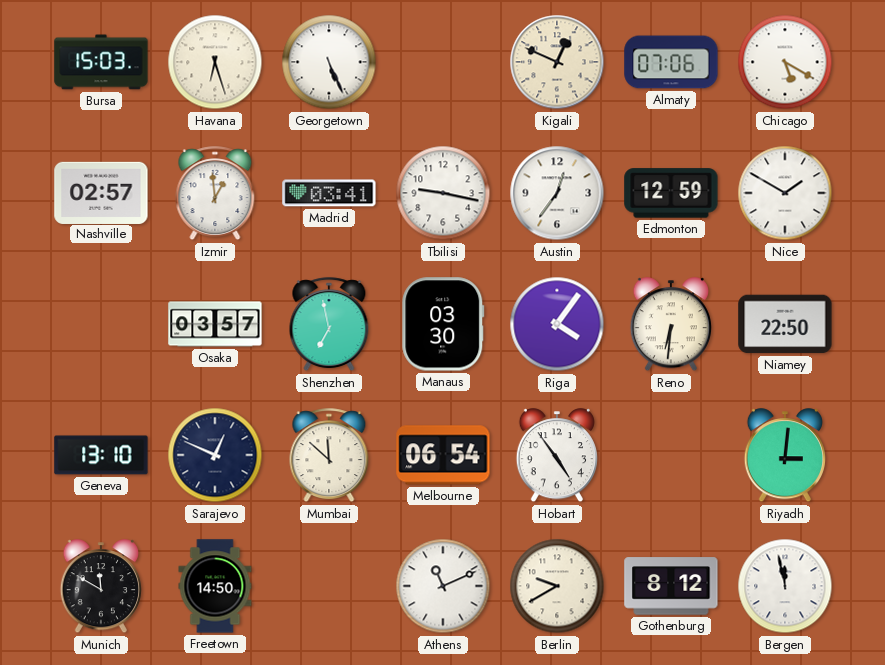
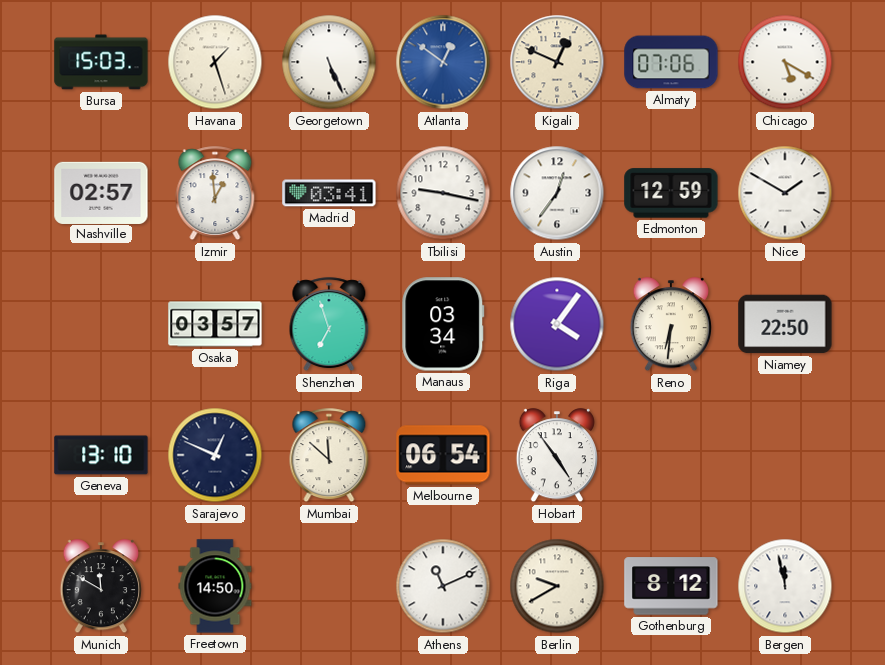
Havana: 6:27 -> 1:27
Atlanta: none -> 12:51
Shenzhen: 6:58 -> 6:57
Manaus: 03:30 -> 03:34
Riyadh: 3:01 -> none
